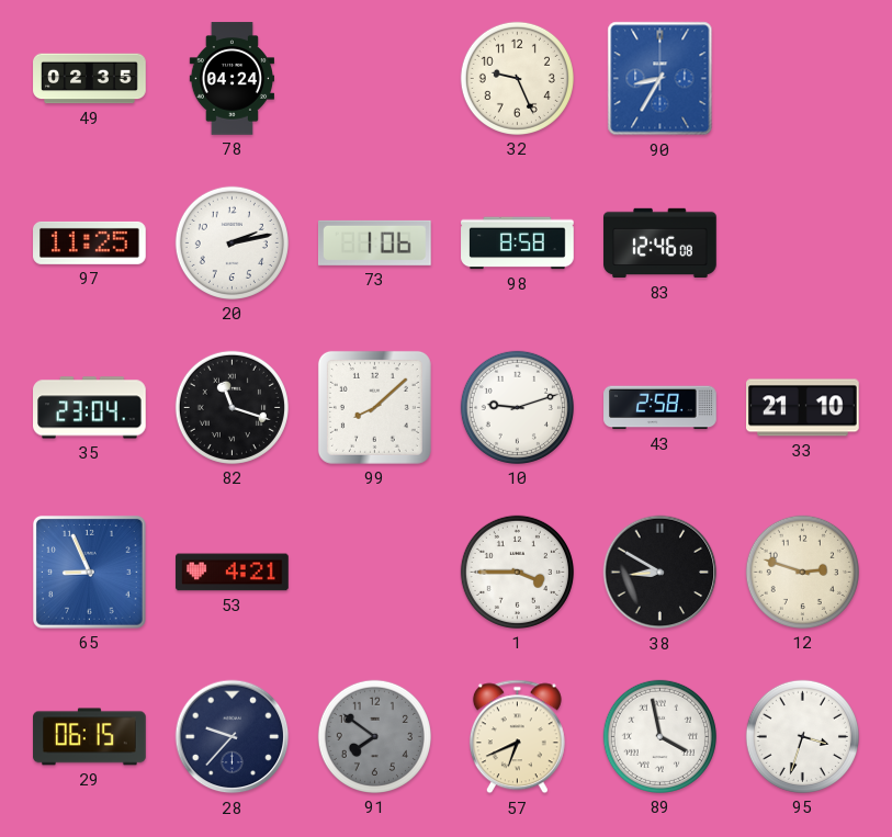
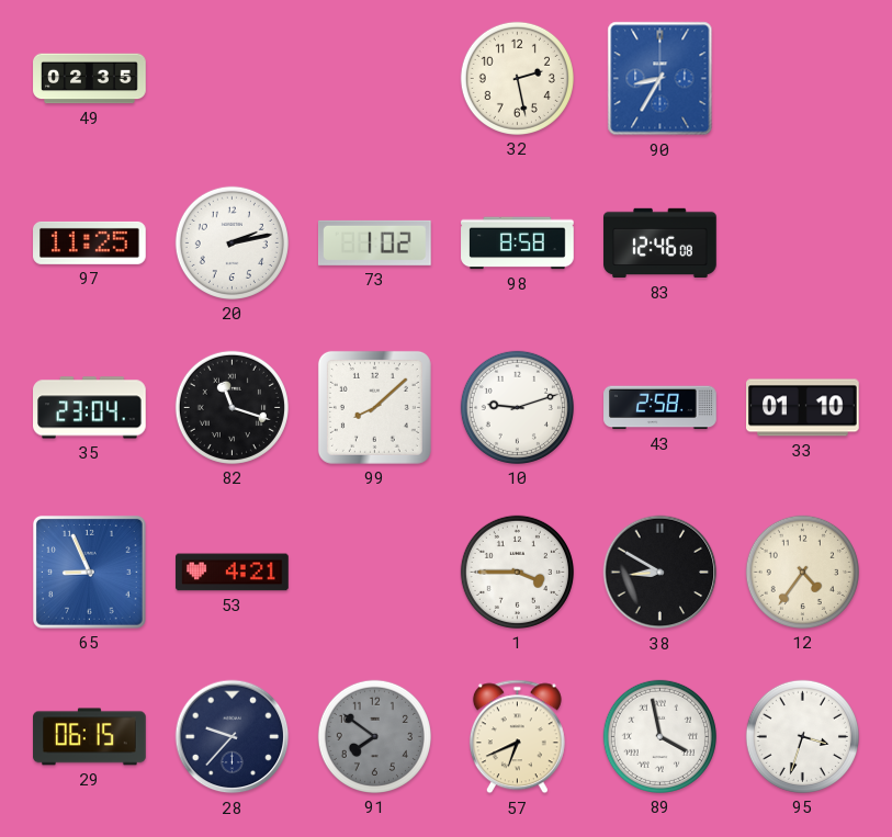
78: 04:24 -> none
32: 9:26 -> 2:28
73: 1:06 -> 1:02
33: 21:10 -> 01:10
12: 2:48 -> 4:36
